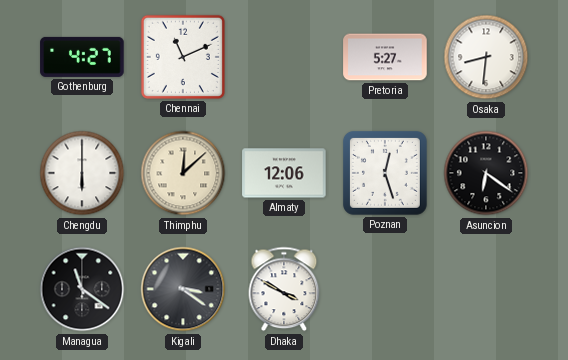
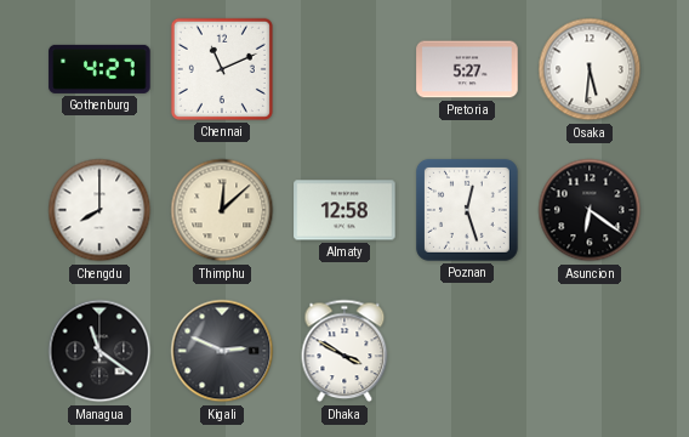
Osaka: 8:31 -> 5:31
Chengdu: 6:00 -> 8:00
Almaty: 12:06 -> 12:58
Kigali: 3:21 -> 2:49
